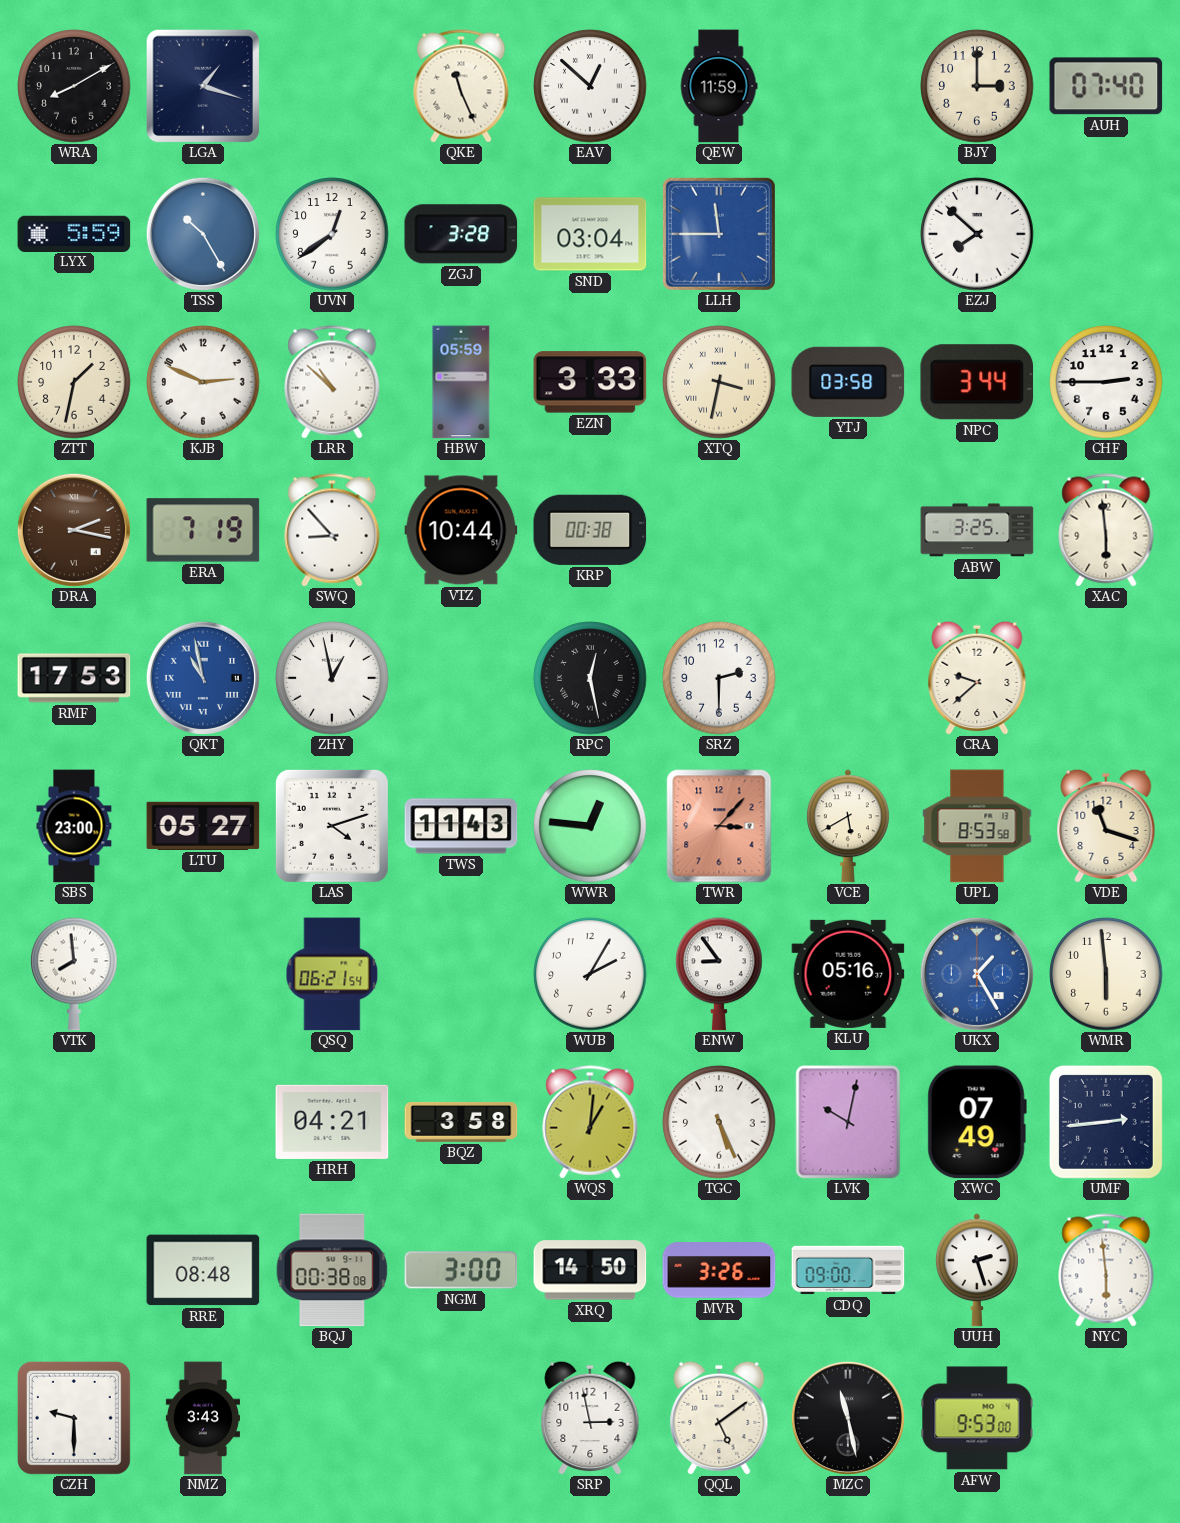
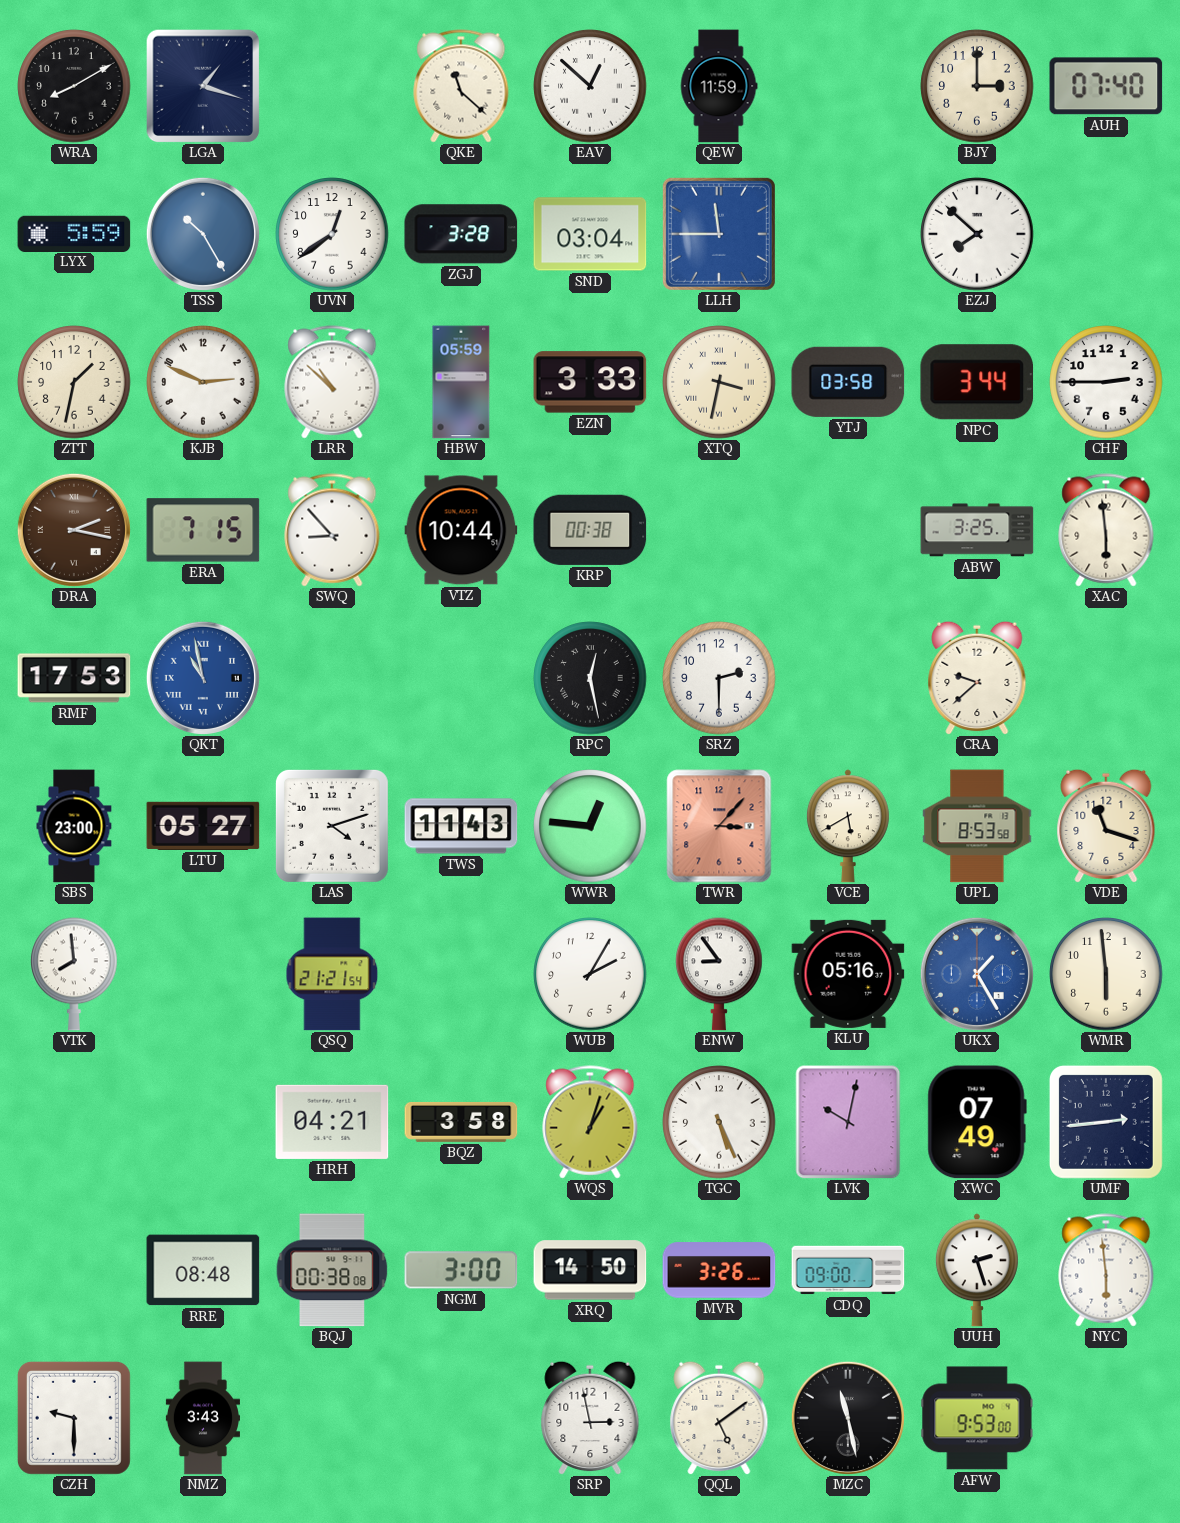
QKE: 11:26 -> 11:22
ERA: 7:19 -> 7:15
ZHY: 12:58 -> none
QSQ: 06:21 -> 21:21
WQS: 1:01 -> 1:03
